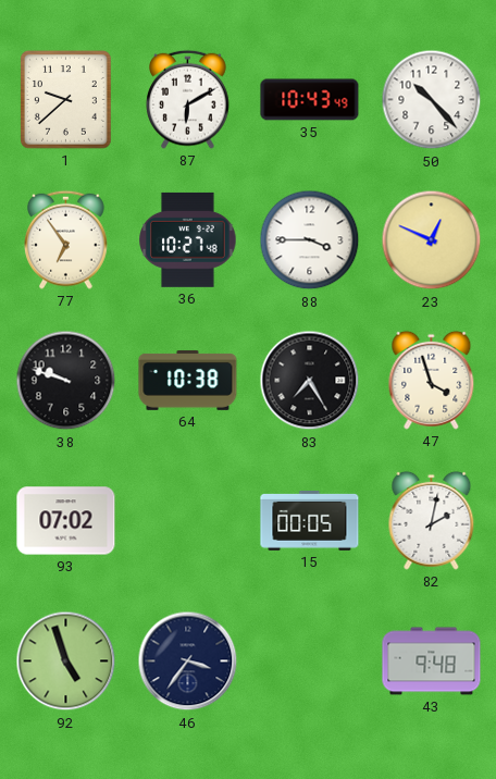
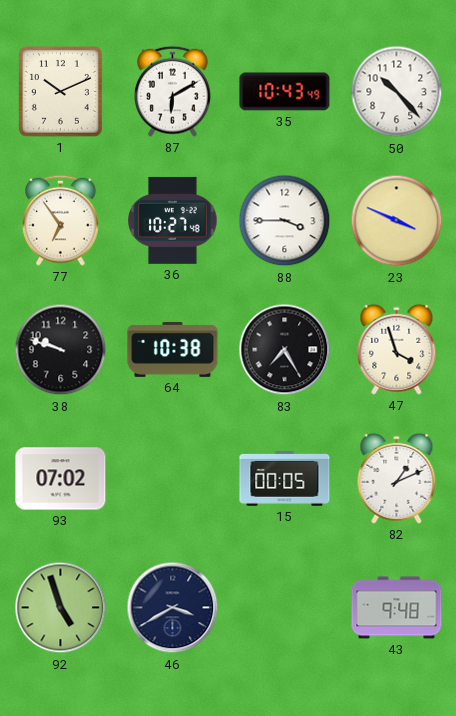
1: 9:38 -> 10:11
23: 12:49 -> 3:49
82: 2:02 -> 1:11
46: 3:36 -> 3:40
